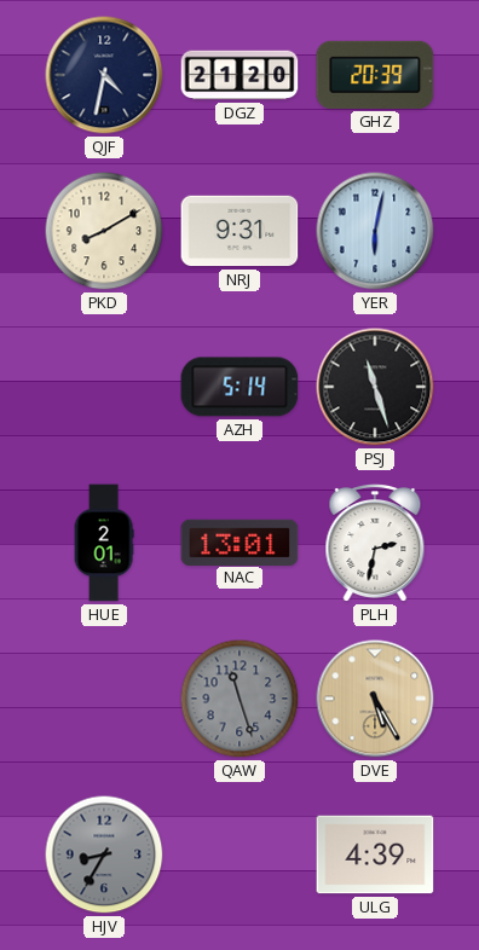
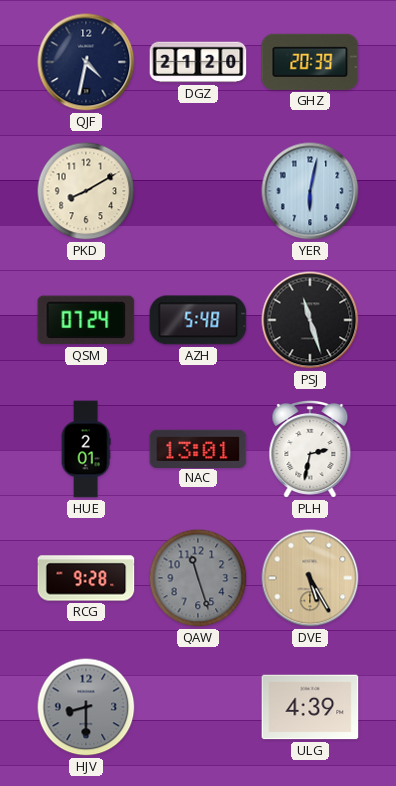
NRJ: 9:31 -> none
QSM: none -> 07:24
AZH: 5:14 -> 5:48
RCG: none -> 9:28
HJV: 8:35 -> 8:30
